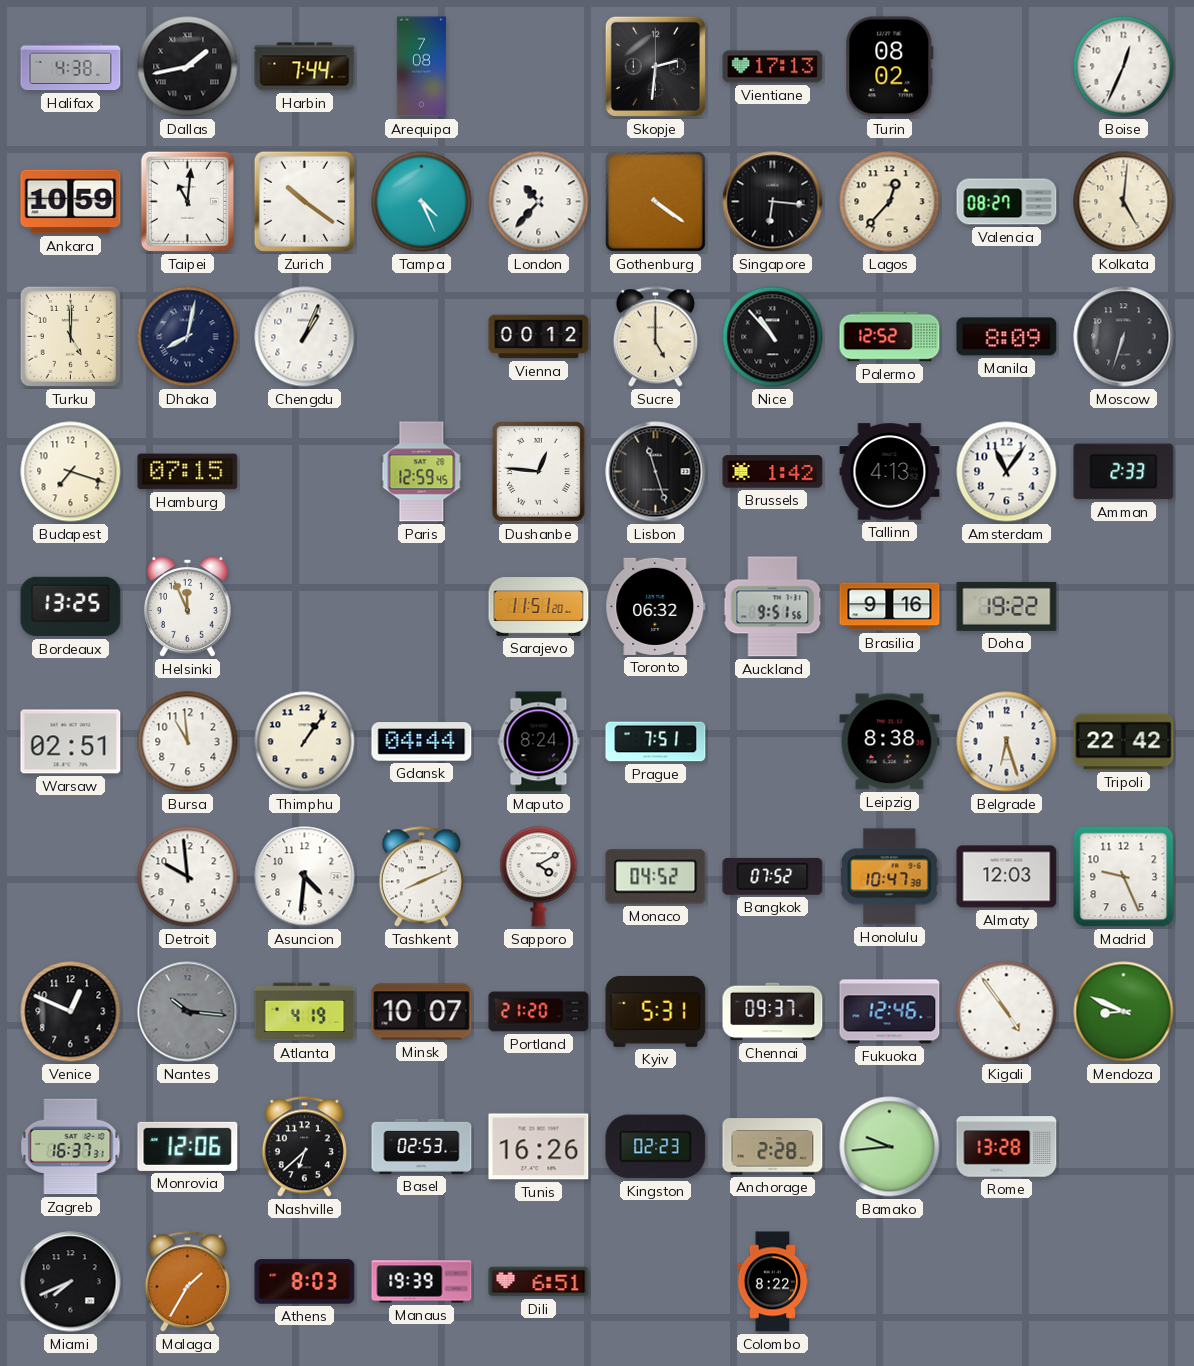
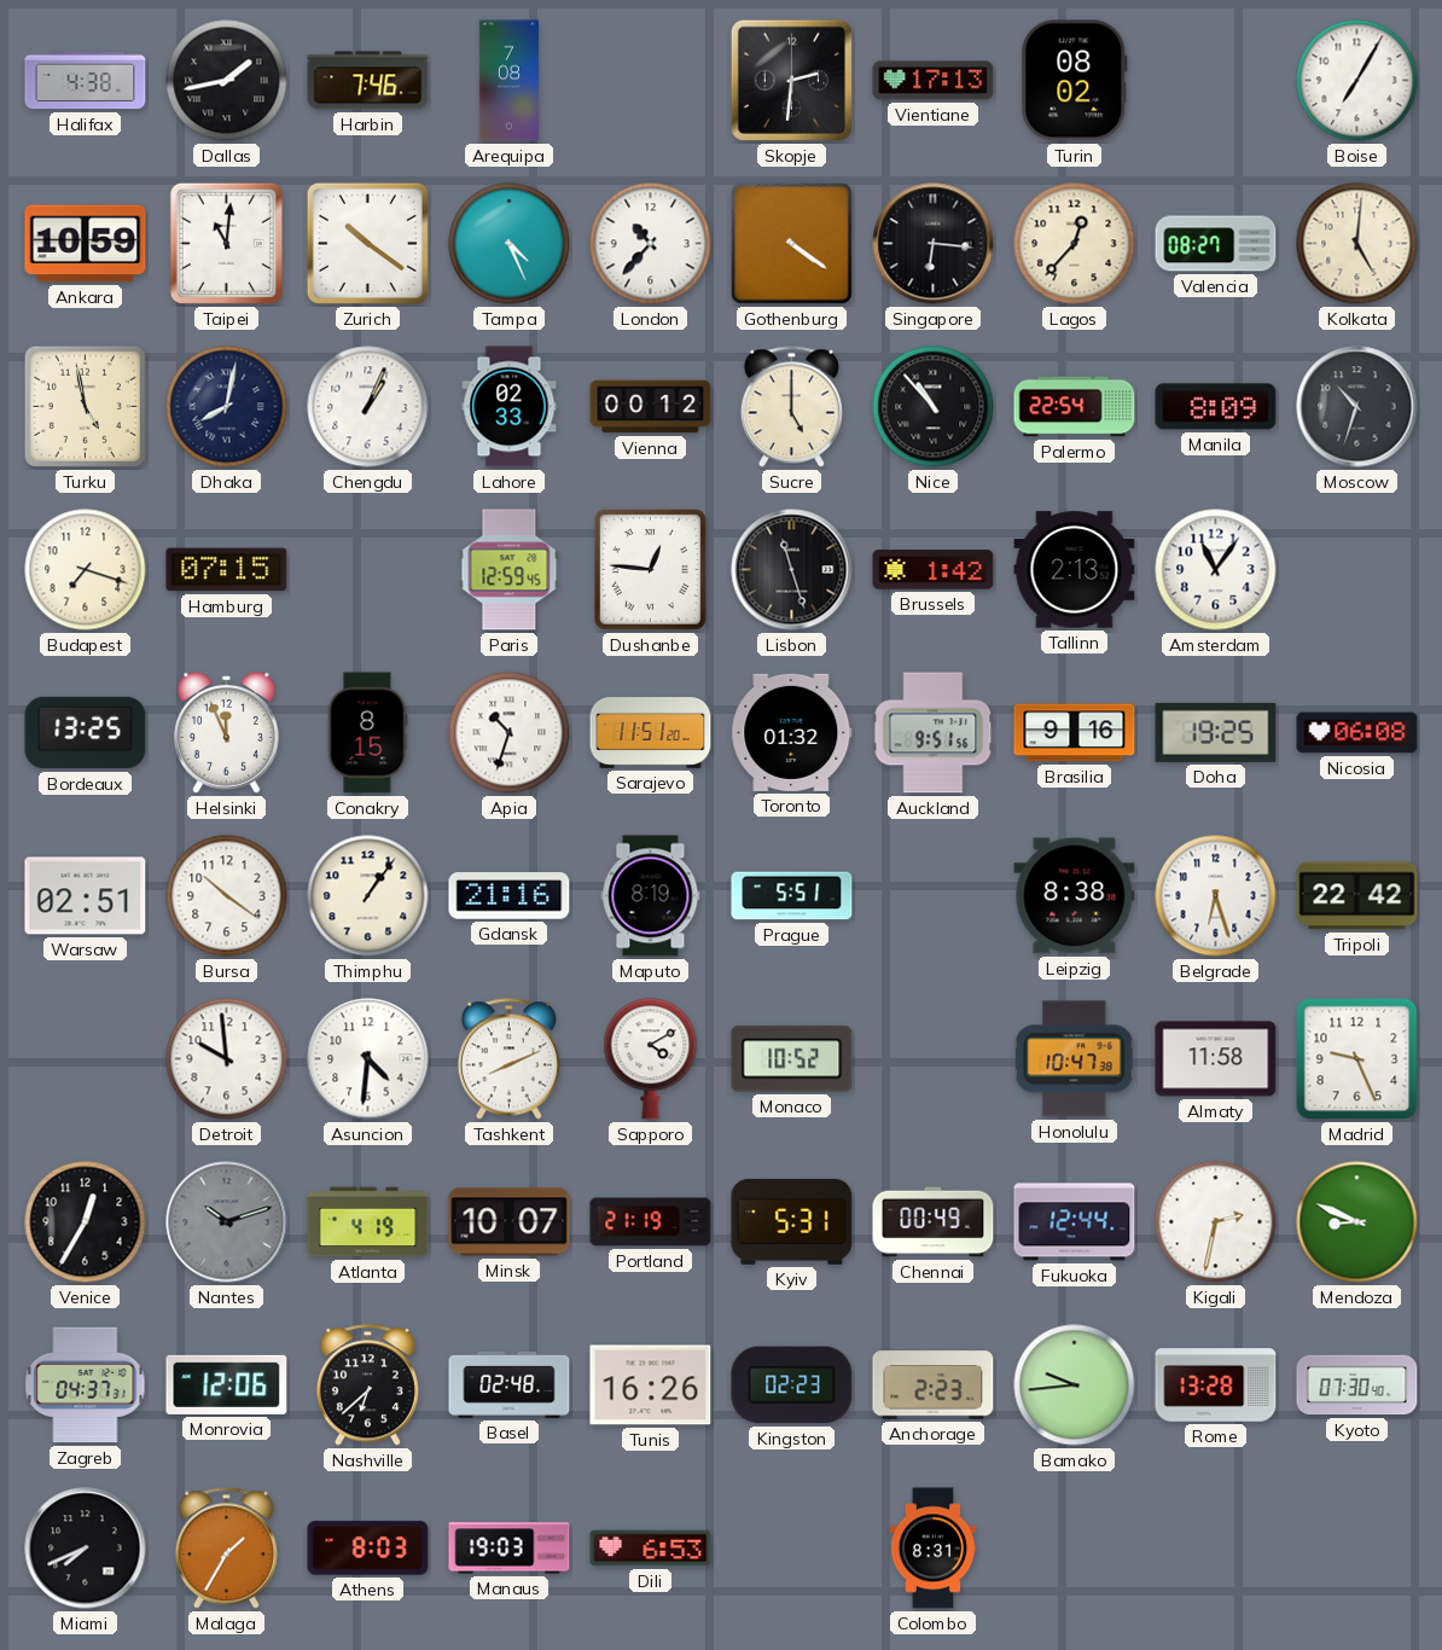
Harbin: 7:44 -> 7:46
Boise: 12:34 -> 7:05
Turku: 5:00 -> 4:58
Lahore: none -> 02:33
Palermo: 12:52 -> 22:54
Moscow: 6:33 -> 10:33
Tallinn: 4:13 -> 2:13
Amman: 2:33 -> none
Conakry: none -> 8:15
Apia: none -> 10:33
Toronto: 06:32 -> 01:32
Doha: 19:22 -> 19:25
Nicosia: none -> 06:08
Bursa: 10:59 -> 10:21
Gdansk: 04:44 -> 21:16
Maputo: 8:24 -> 8:19
Prague: 7:51 -> 5:51
Monaco: 04:52 -> 10:52
Bangkok: 07:52 -> none
Almaty: 12:03 -> 11:58
Venice: 12:49 -> 12:35
Nantes: 10:16 -> 10:12
Portland: 21:20 -> 21:19
Chennai: 09:37 -> 00:49
Fukuoka: 12:46 -> 12:44
Kigali: 4:54 -> 2:32
Zagreb: 16:37 -> 04:37
Basel: 02:53 -> 02:48
Anchorage: 2:28 -> 2:23
Kyoto: none -> 07:30
Manaus: 19:39 -> 19:03
Dili: 6:51 -> 6:53
Colombo: 8:22 -> 8:31
